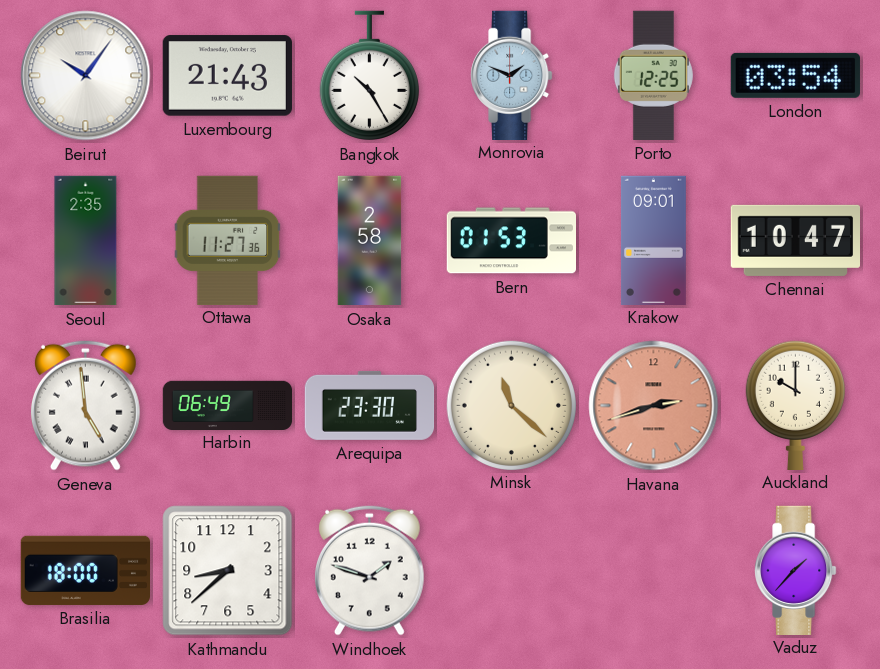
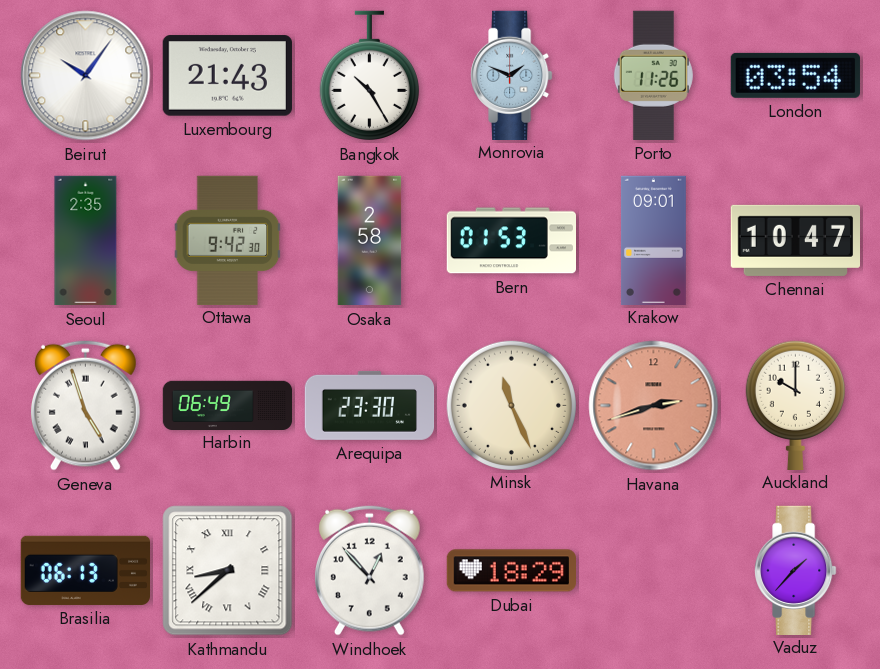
Porto: 12:25 -> 11:26
Ottawa: 11:27 -> 9:42
Geneva: 4:59 -> 4:57
Minsk: 11:22 -> 11:26
Brasilia: 18:00 -> 06:13
Kathmandu numerals: Arabic -> Roman
Windhoek: 1:48 -> 12:53
Dubai: none -> 18:29
